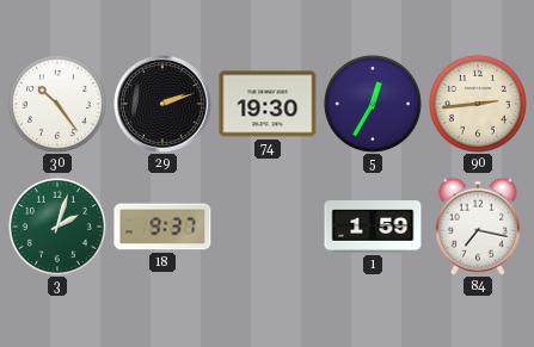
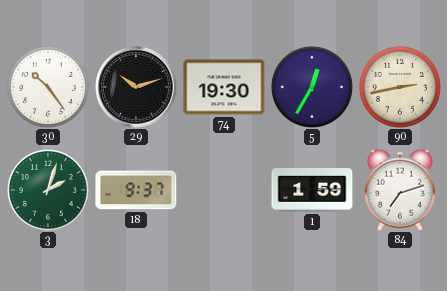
29: 2:12 -> 10:12
90: 2:44 -> 2:43
84: 7:17 -> 7:12
